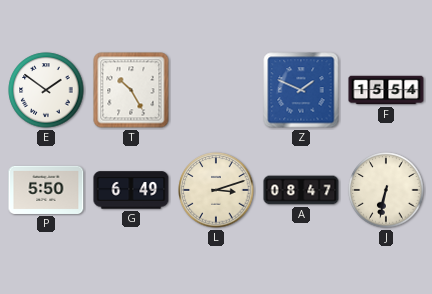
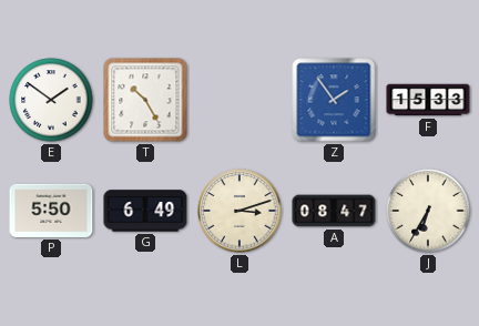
Z: 1:49 -> 1:54
F: 15:54 -> 15:33
J: 6:32 -> 6:35
